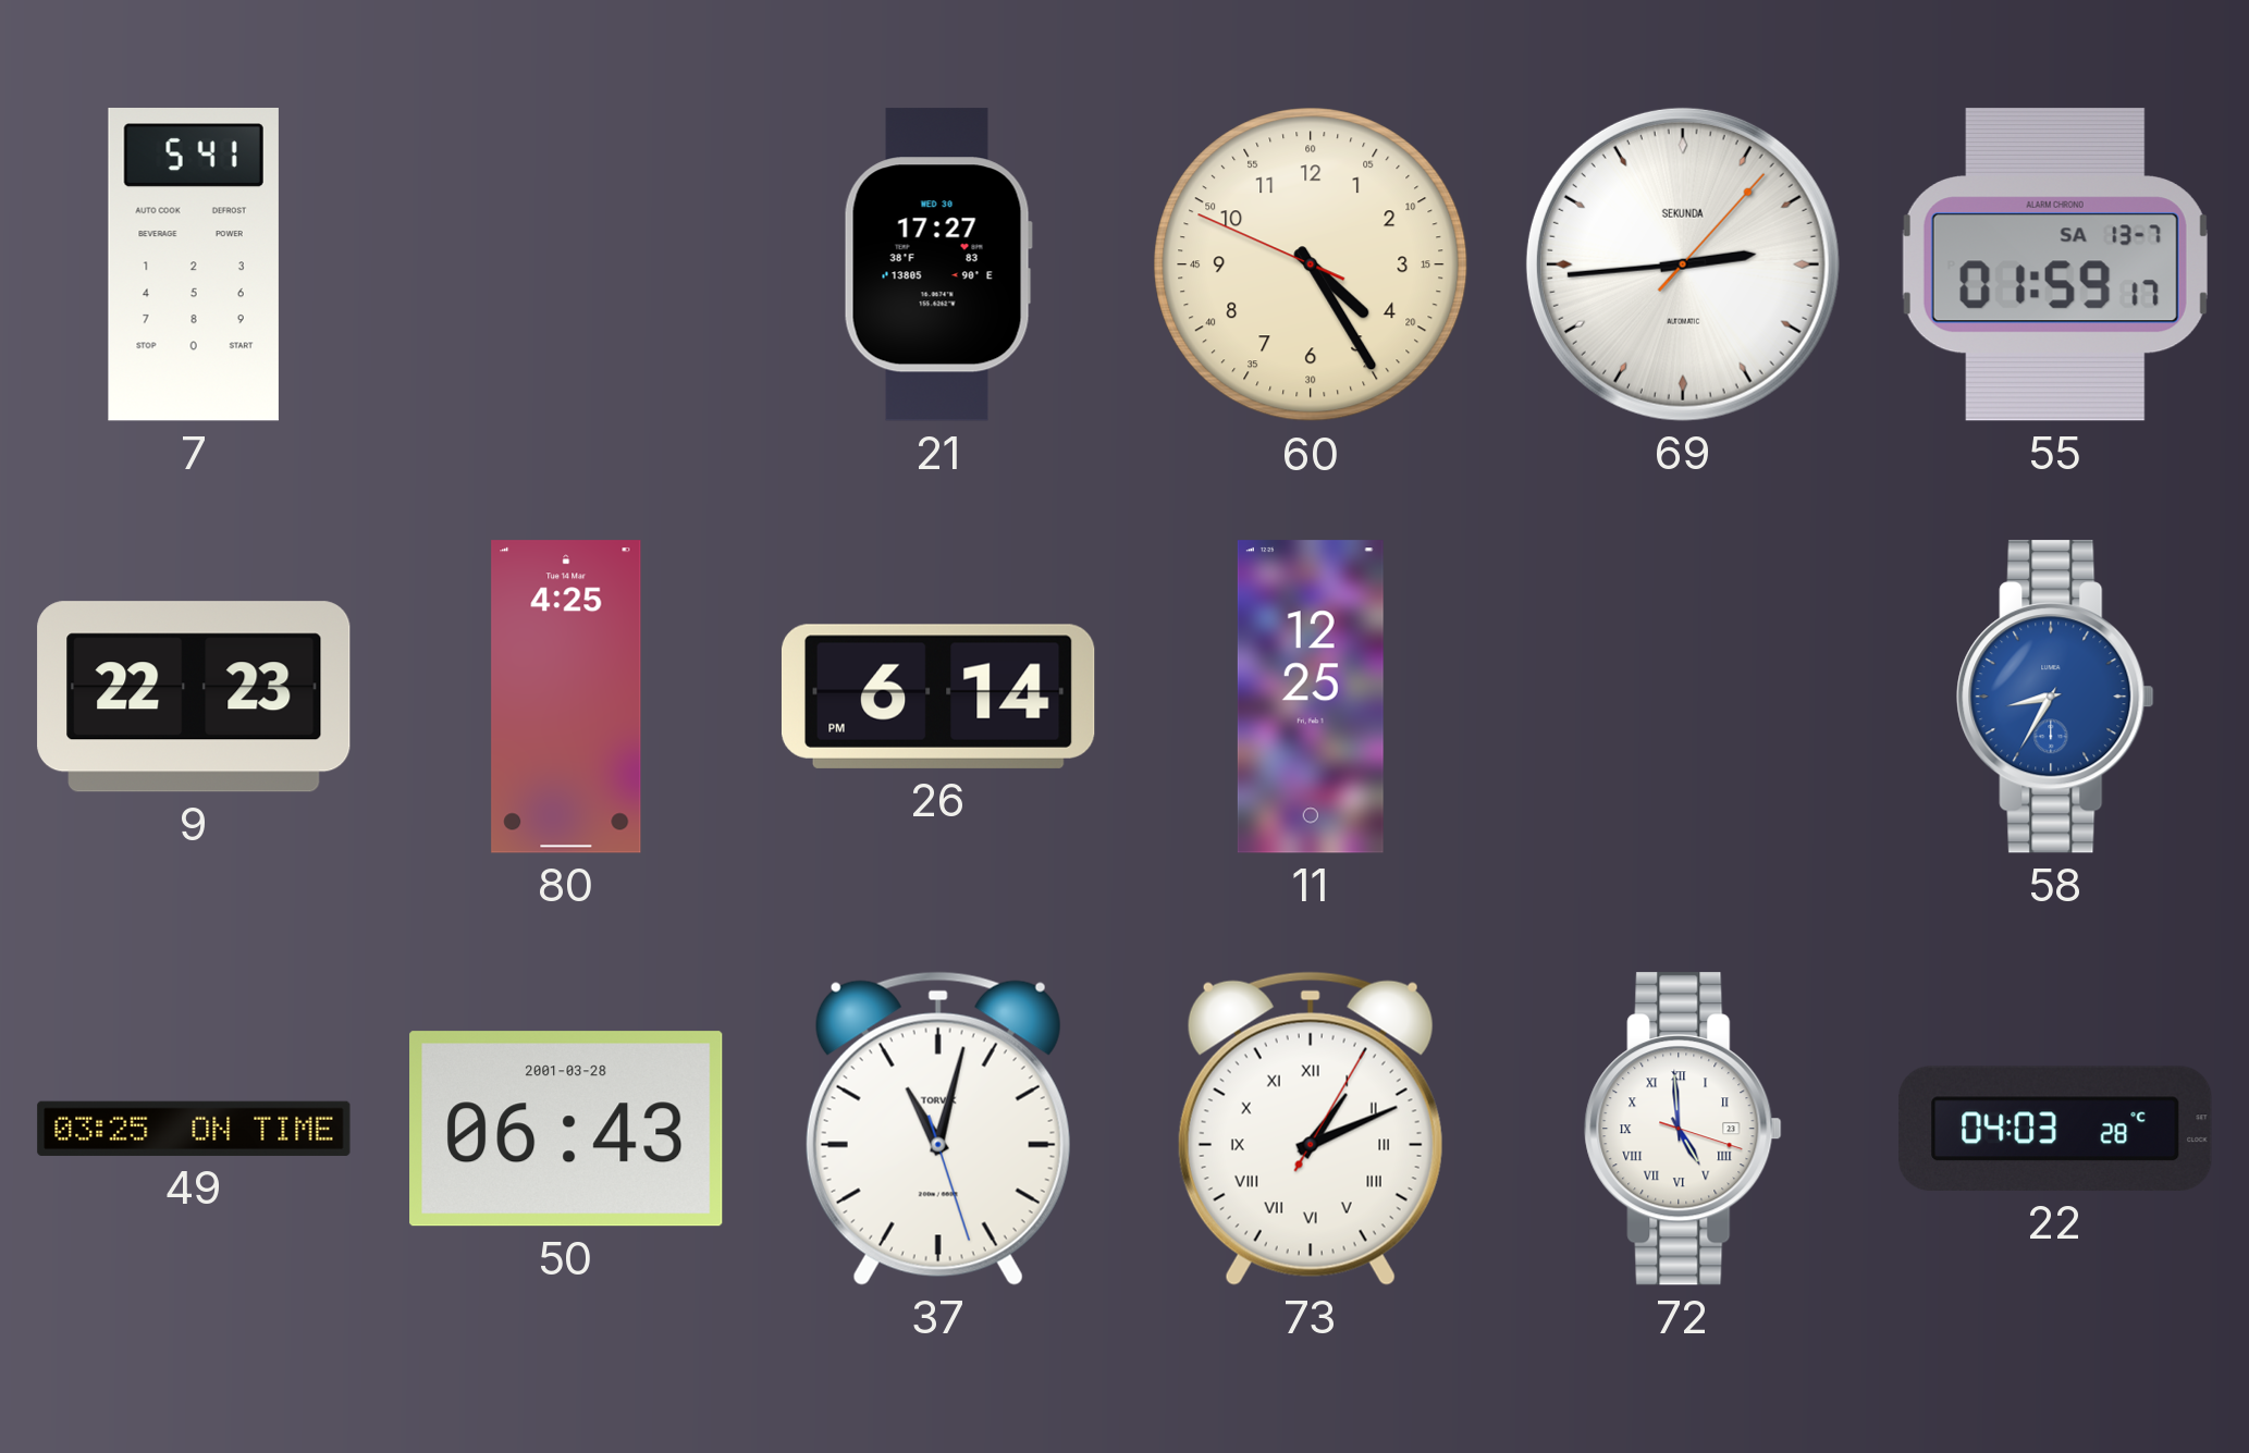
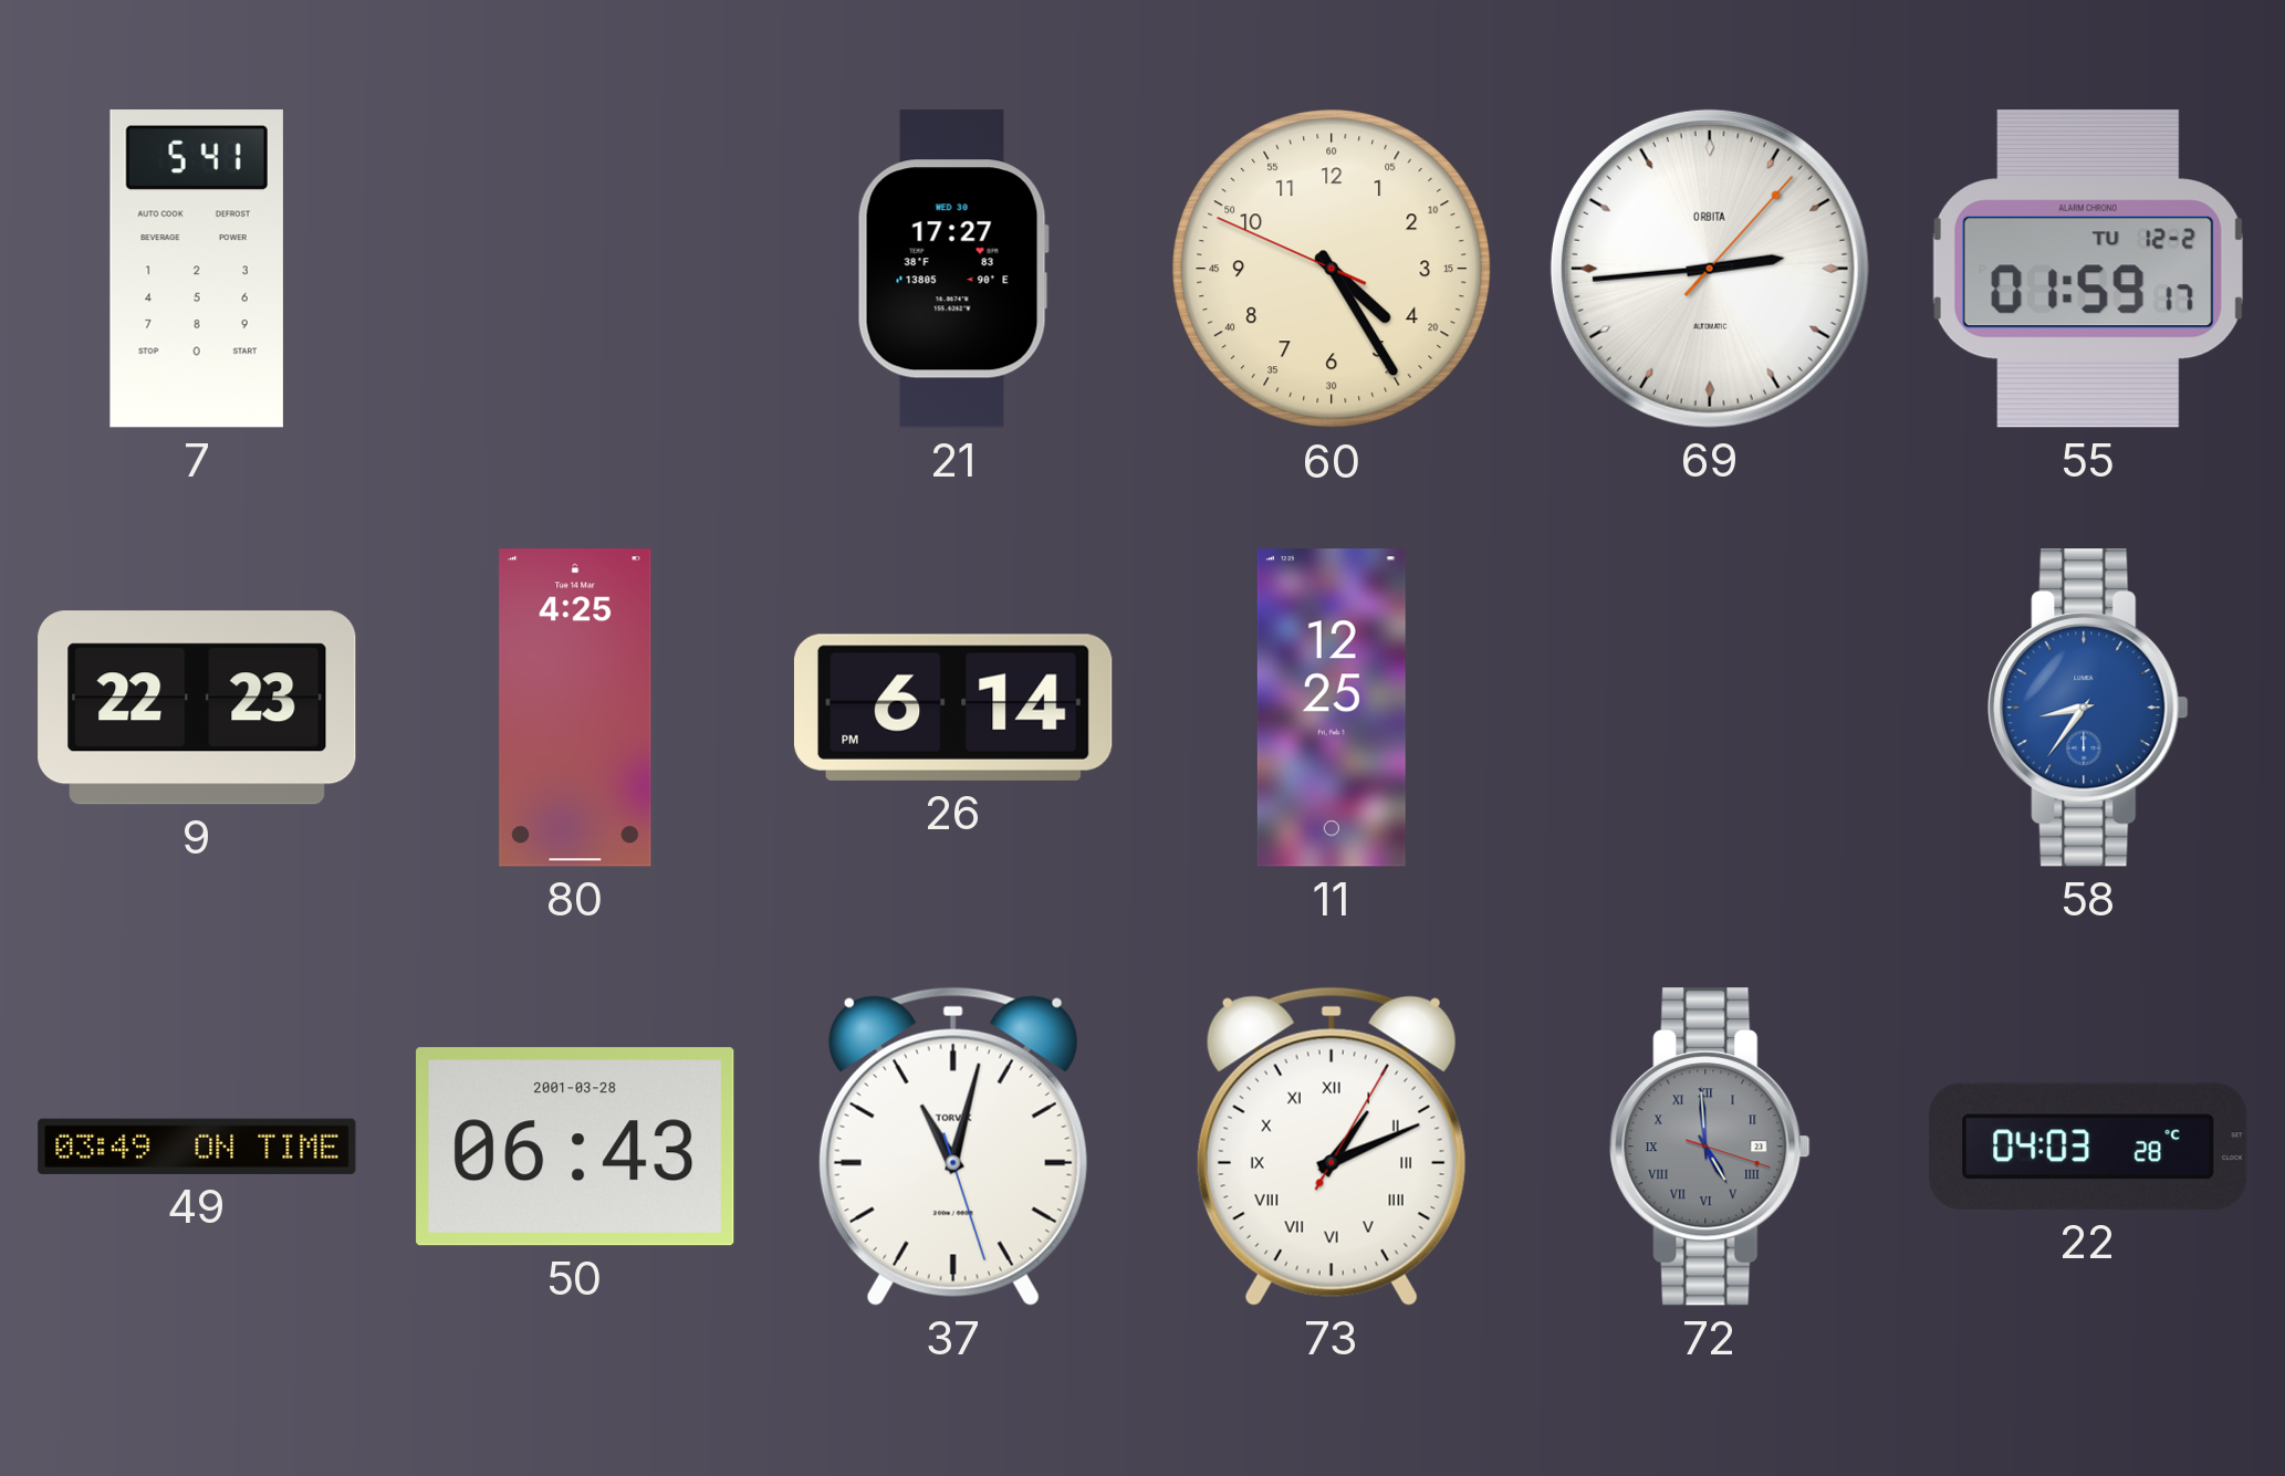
69 brand: SEKUNDA -> ORBITA
55 date: SA 13-7 -> TU 12-2
58: 8:35 -> 8:36
49: 03:25 -> 03:49
72 dial: white -> grey
